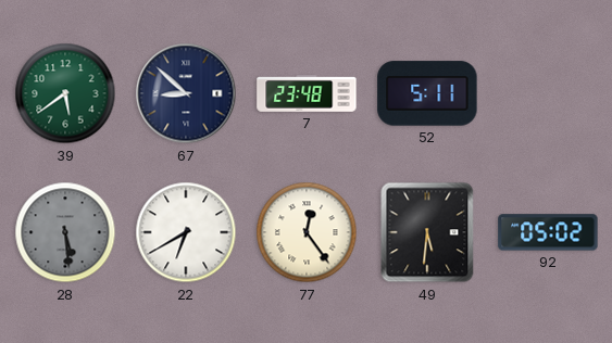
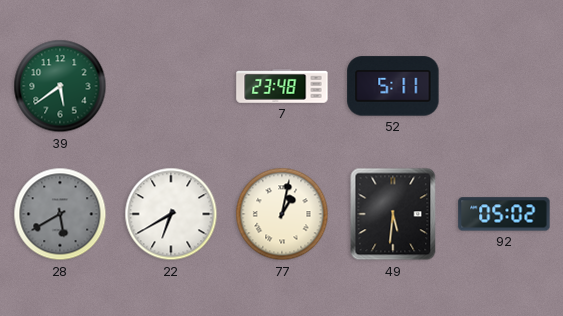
67: 8:52 -> none
28: 5:29 -> 5:40
77: 12:24 -> 1:02
